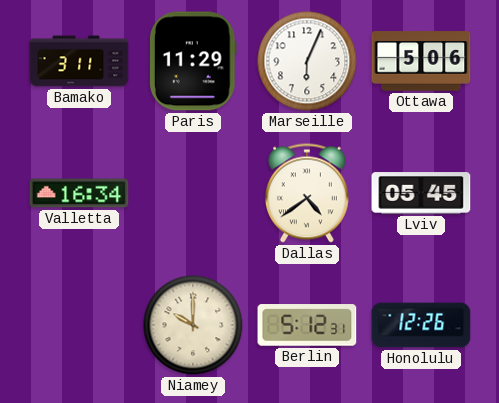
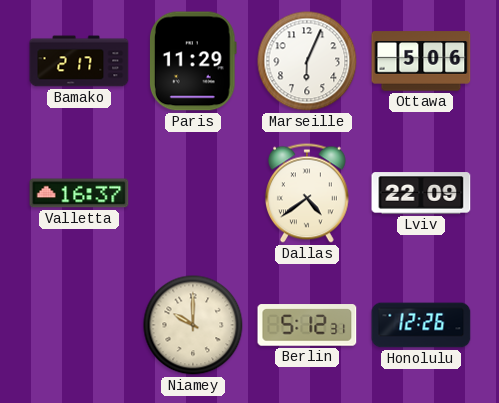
Bamako: 3:11 -> 2:17
Valletta: 16:34 -> 16:37
Lviv: 05:45 -> 22:09
